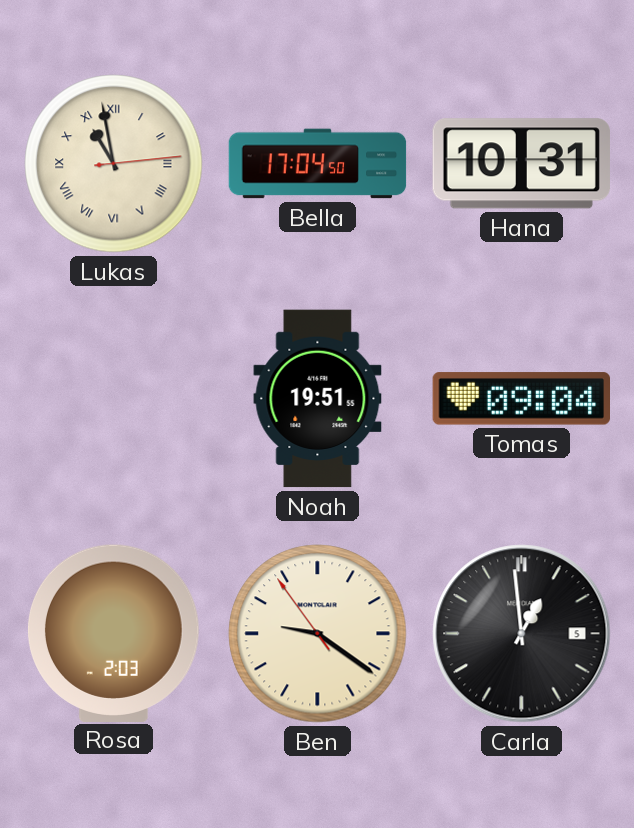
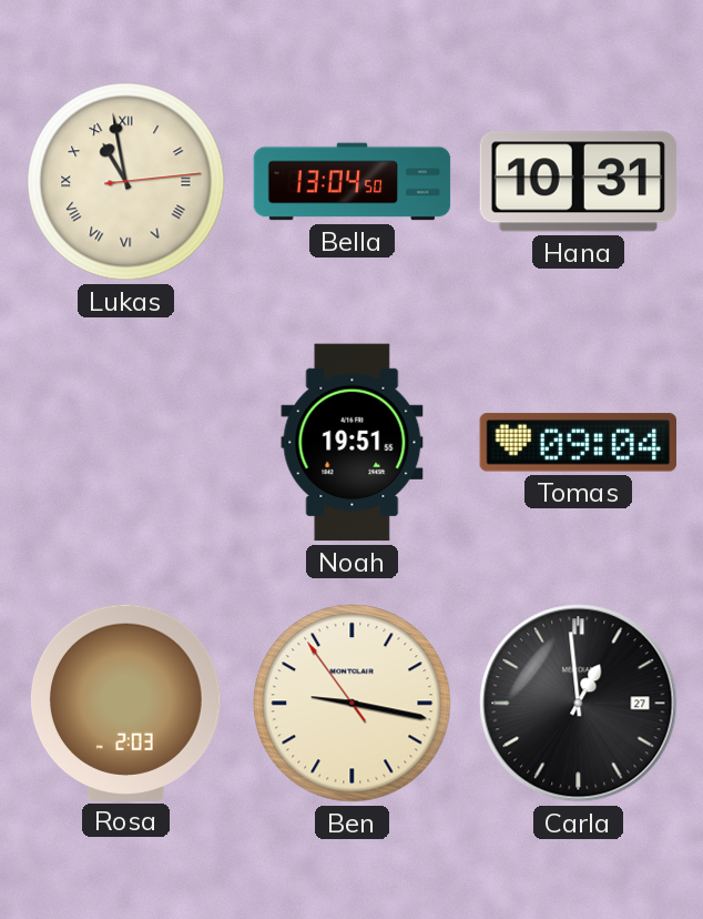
Bella: 17:04 -> 13:04
Ben: 9:20 -> 9:16
Carla date: 5 -> 27
